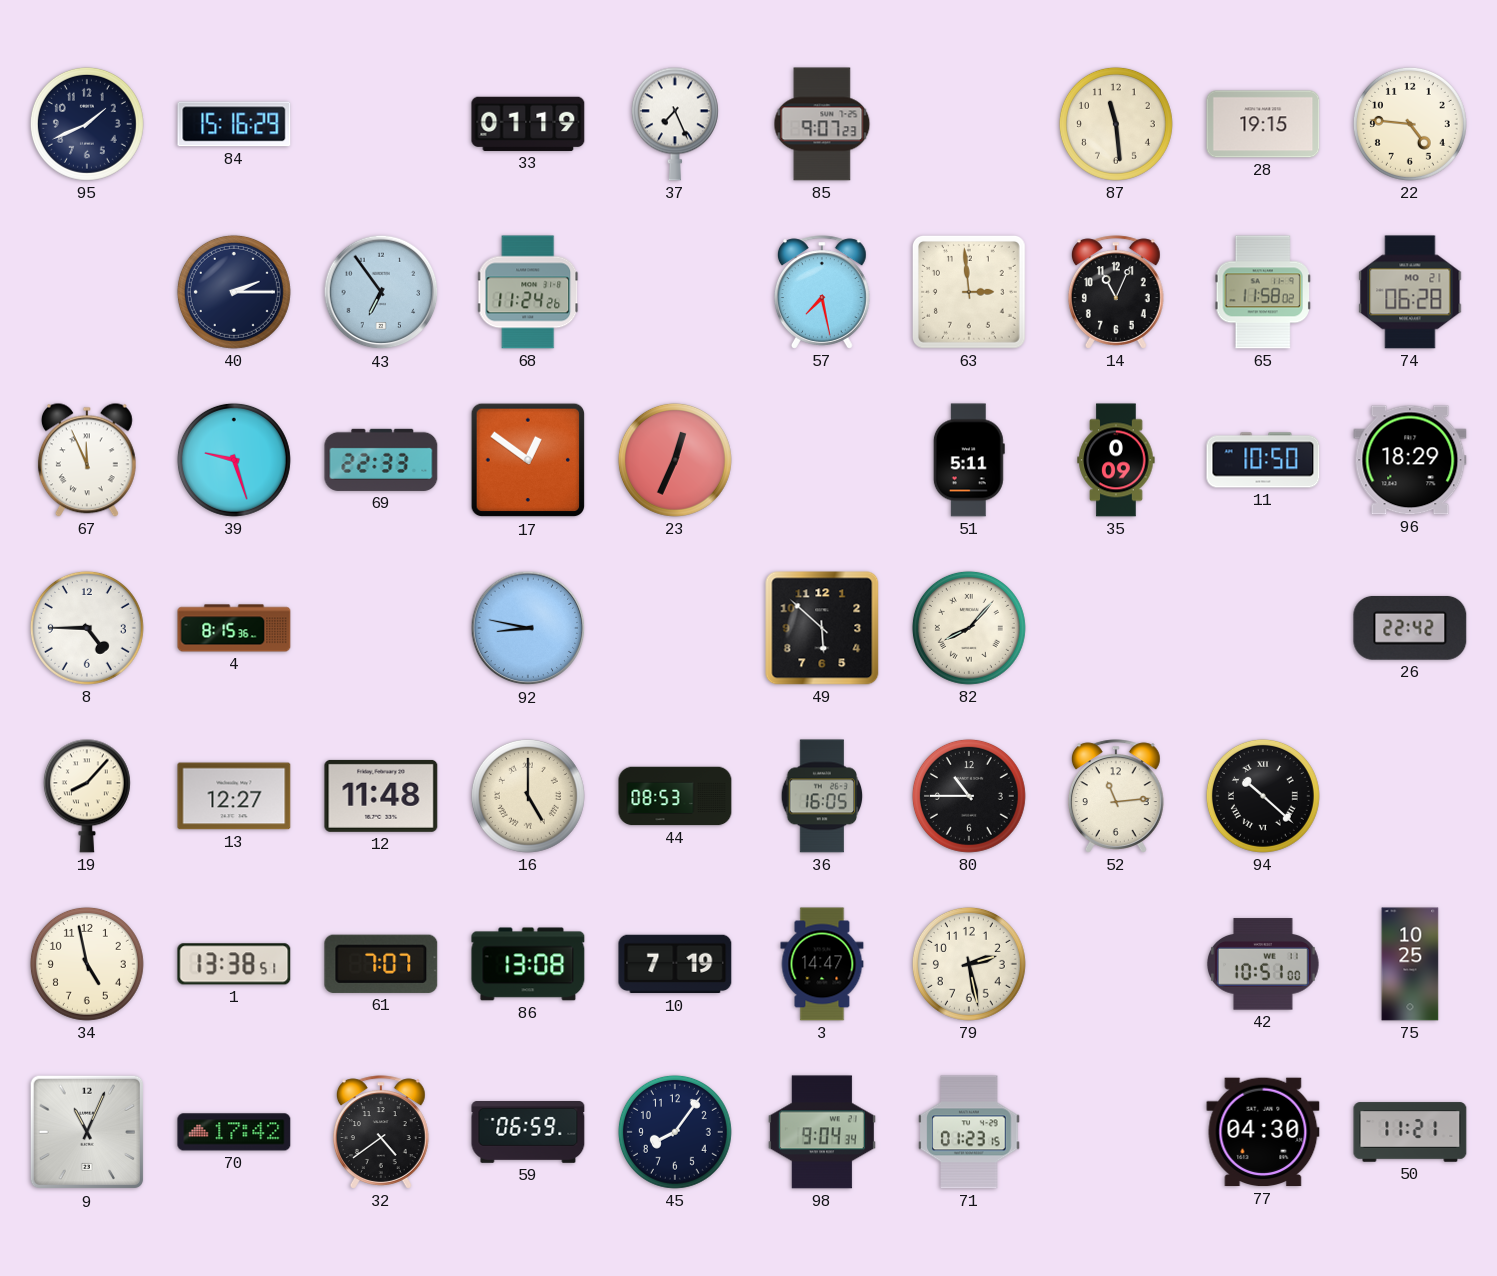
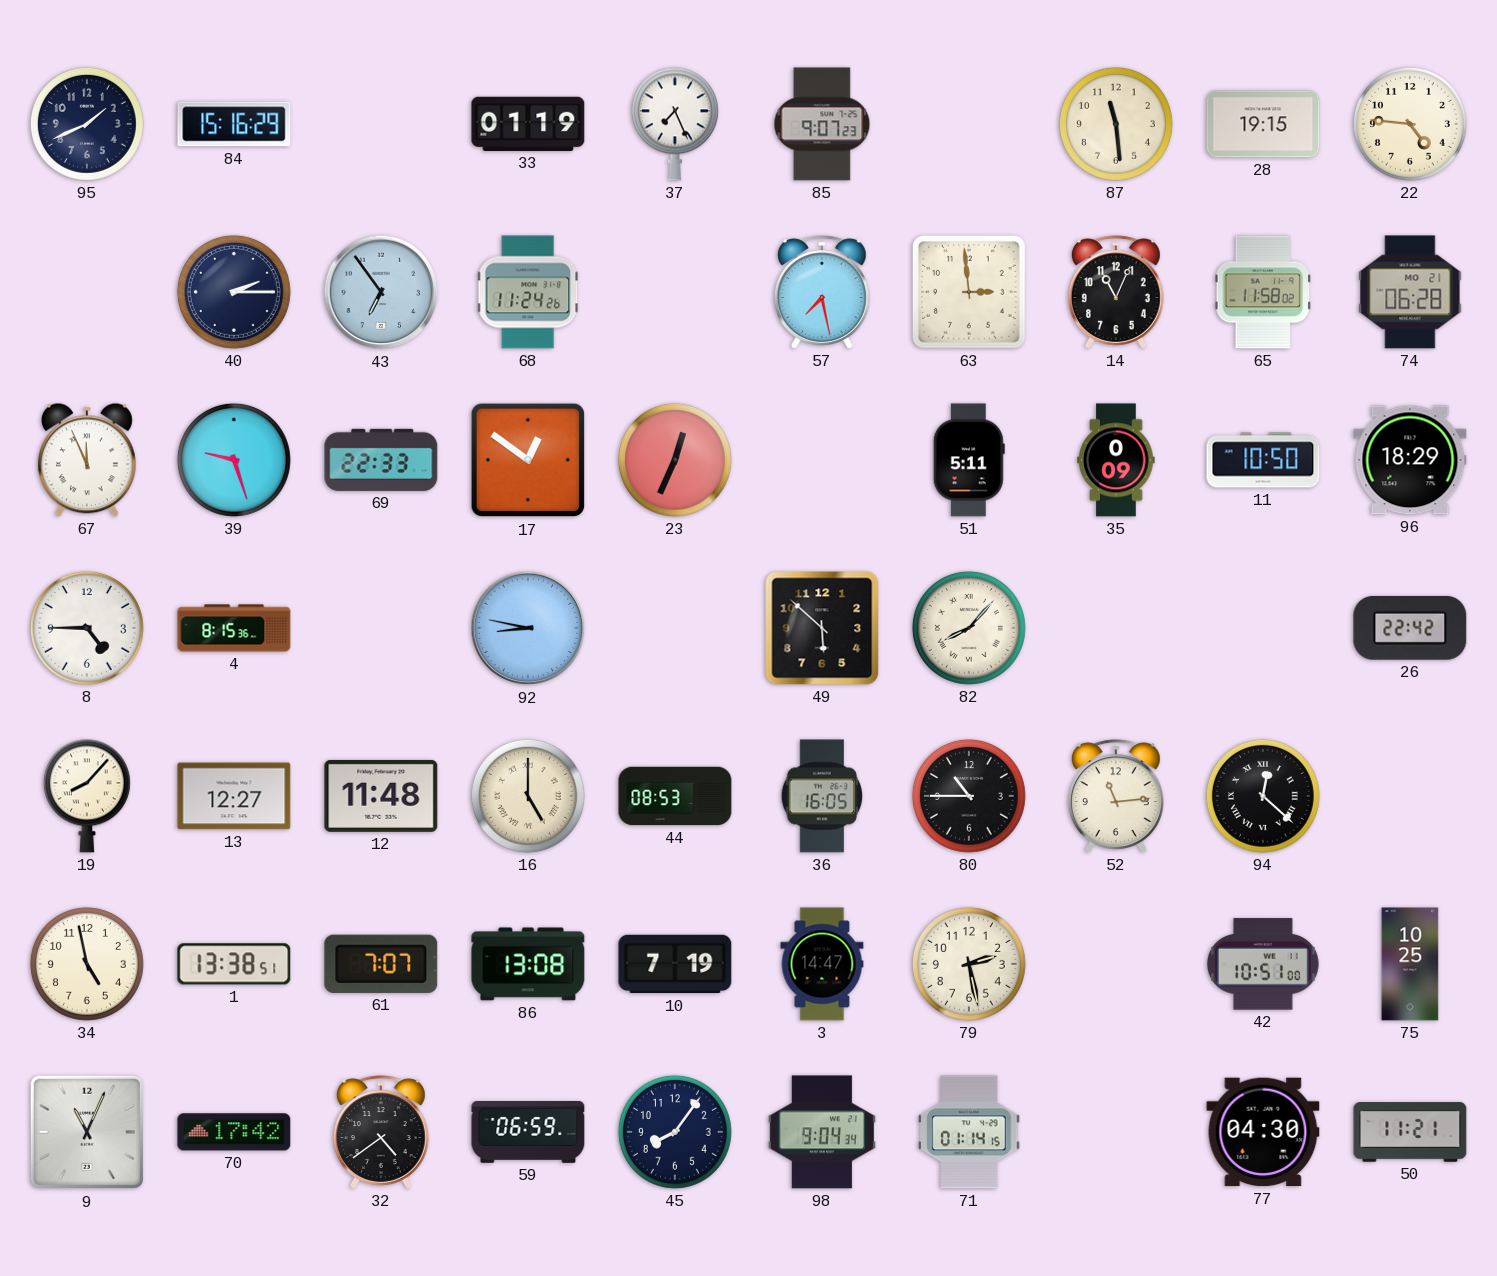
94: 10:22 -> 12:22
71: 01:23 -> 01:14
